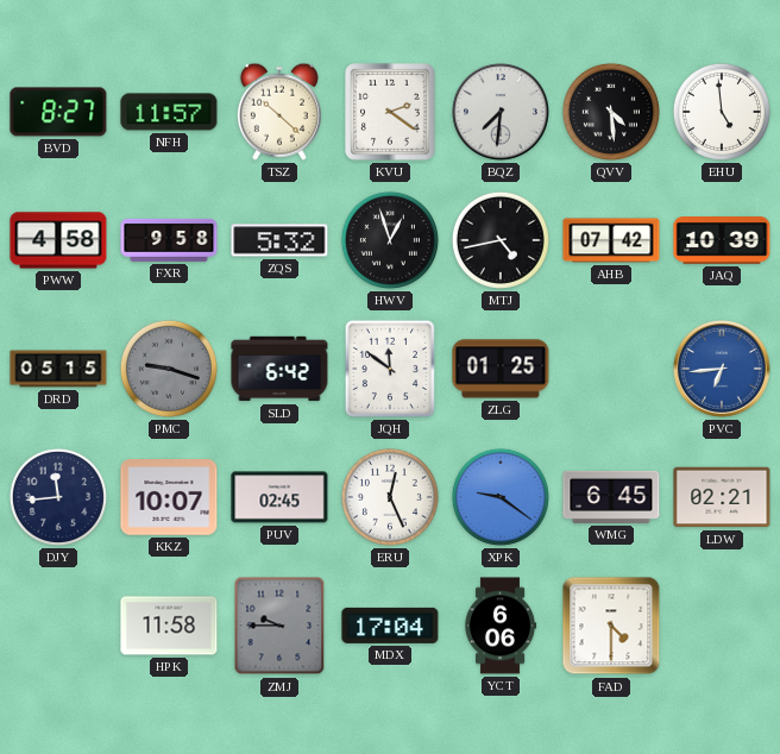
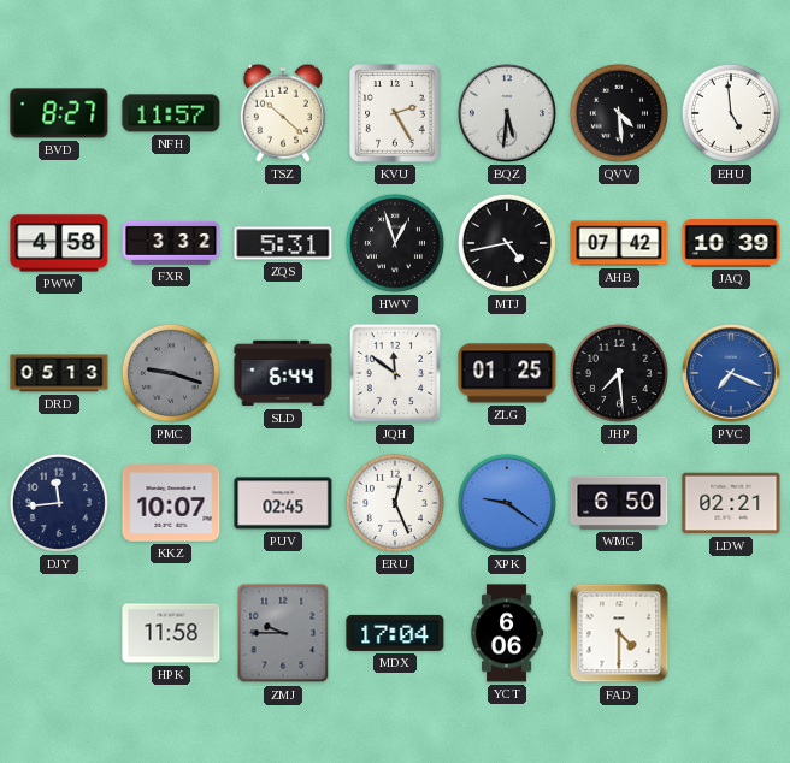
KVU: 2:21 -> 2:25
BQZ: 7:31 -> 5:31
FXR: 9:58 -> 3:32
ZQS: 5:32 -> 5:31
DRD: 05:15 -> 05:13
SLD: 6:42 -> 6:44
JHP: none -> 7:29
PVC: 6:44 -> 7:19
WMG: 6:45 -> 6:50
